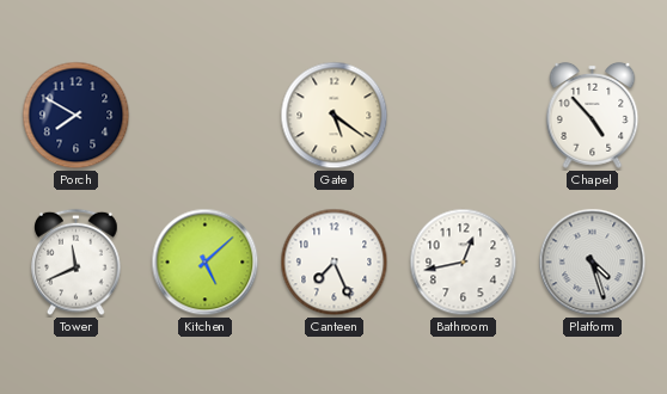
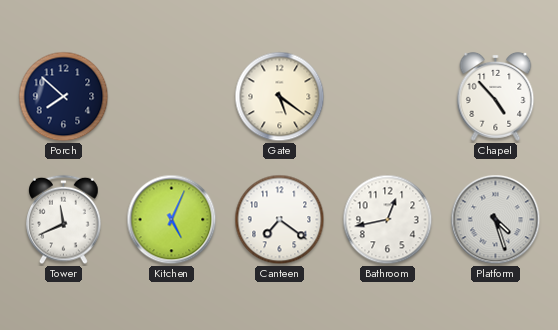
Porch: 7:50 -> 7:52
Kitchen: 5:08 -> 5:04
Canteen: 7:26 -> 7:21
